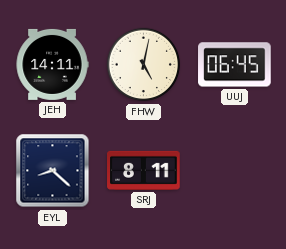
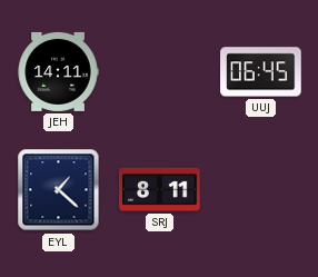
FHW: 5:02 -> none
EYL: 8:22 -> 1:22
